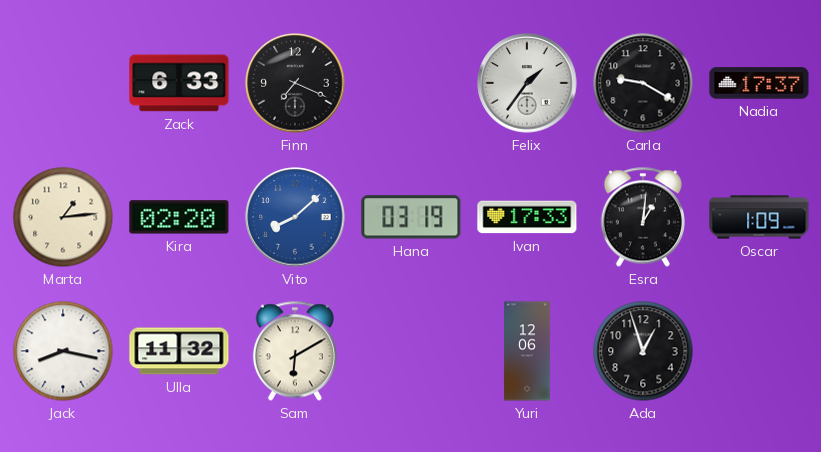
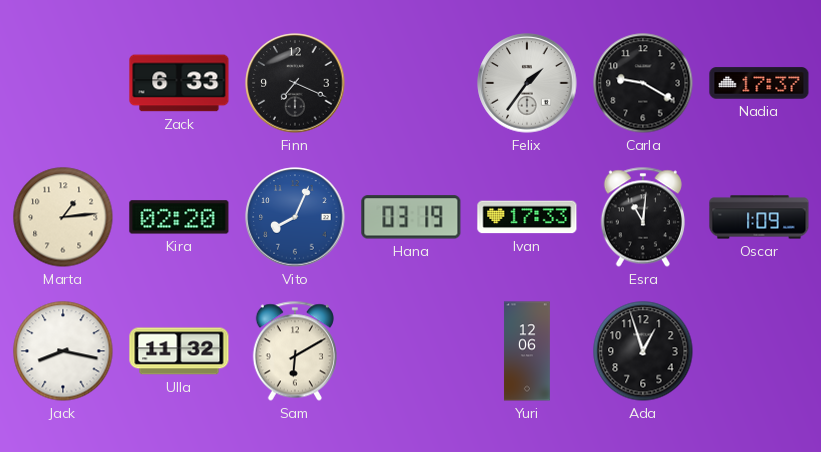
Vito: 8:08 -> 8:04
Esra: 1:01 -> 11:01
